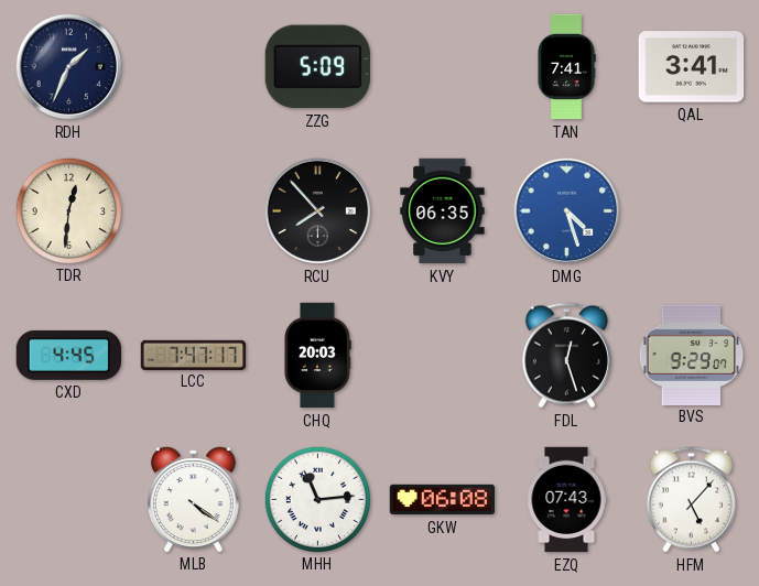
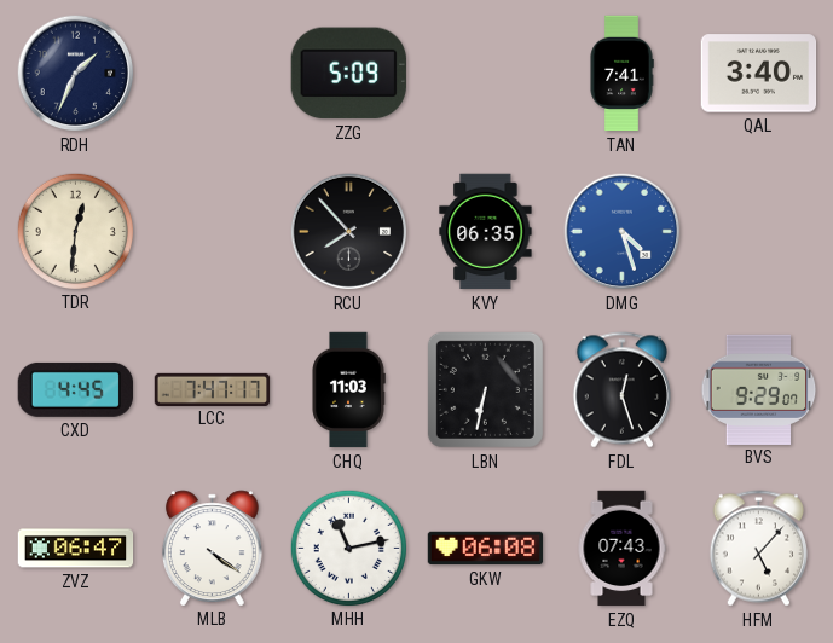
QAL: 3:41 -> 3:40
CHQ: 20:03 -> 11:03
LBN: none -> 6:32
ZVZ: none -> 06:47
MHH: 11:14 -> 11:13
